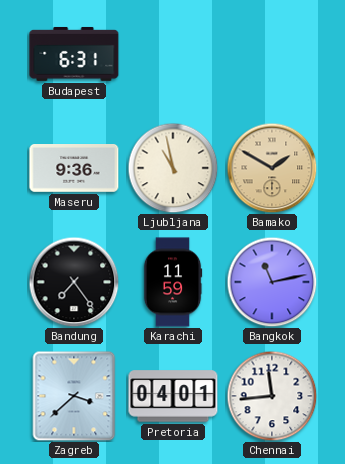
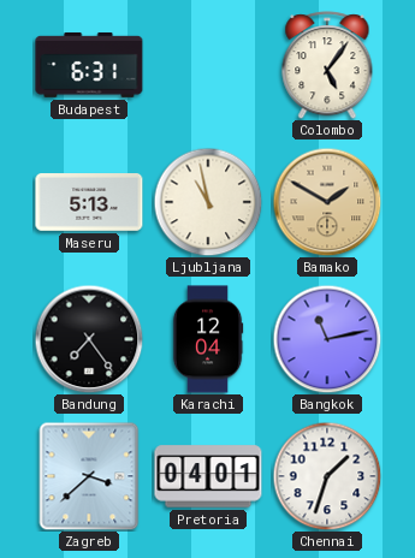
Colombo: none -> 5:06
Maseru: 9:36 -> 5:13
Karachi: 11:59 -> 12:04
Chennai: 11:44 -> 1:33
